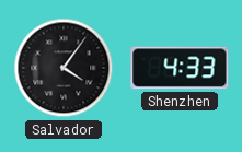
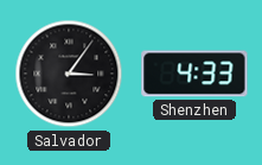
Salvador: 4:06 -> 3:06
